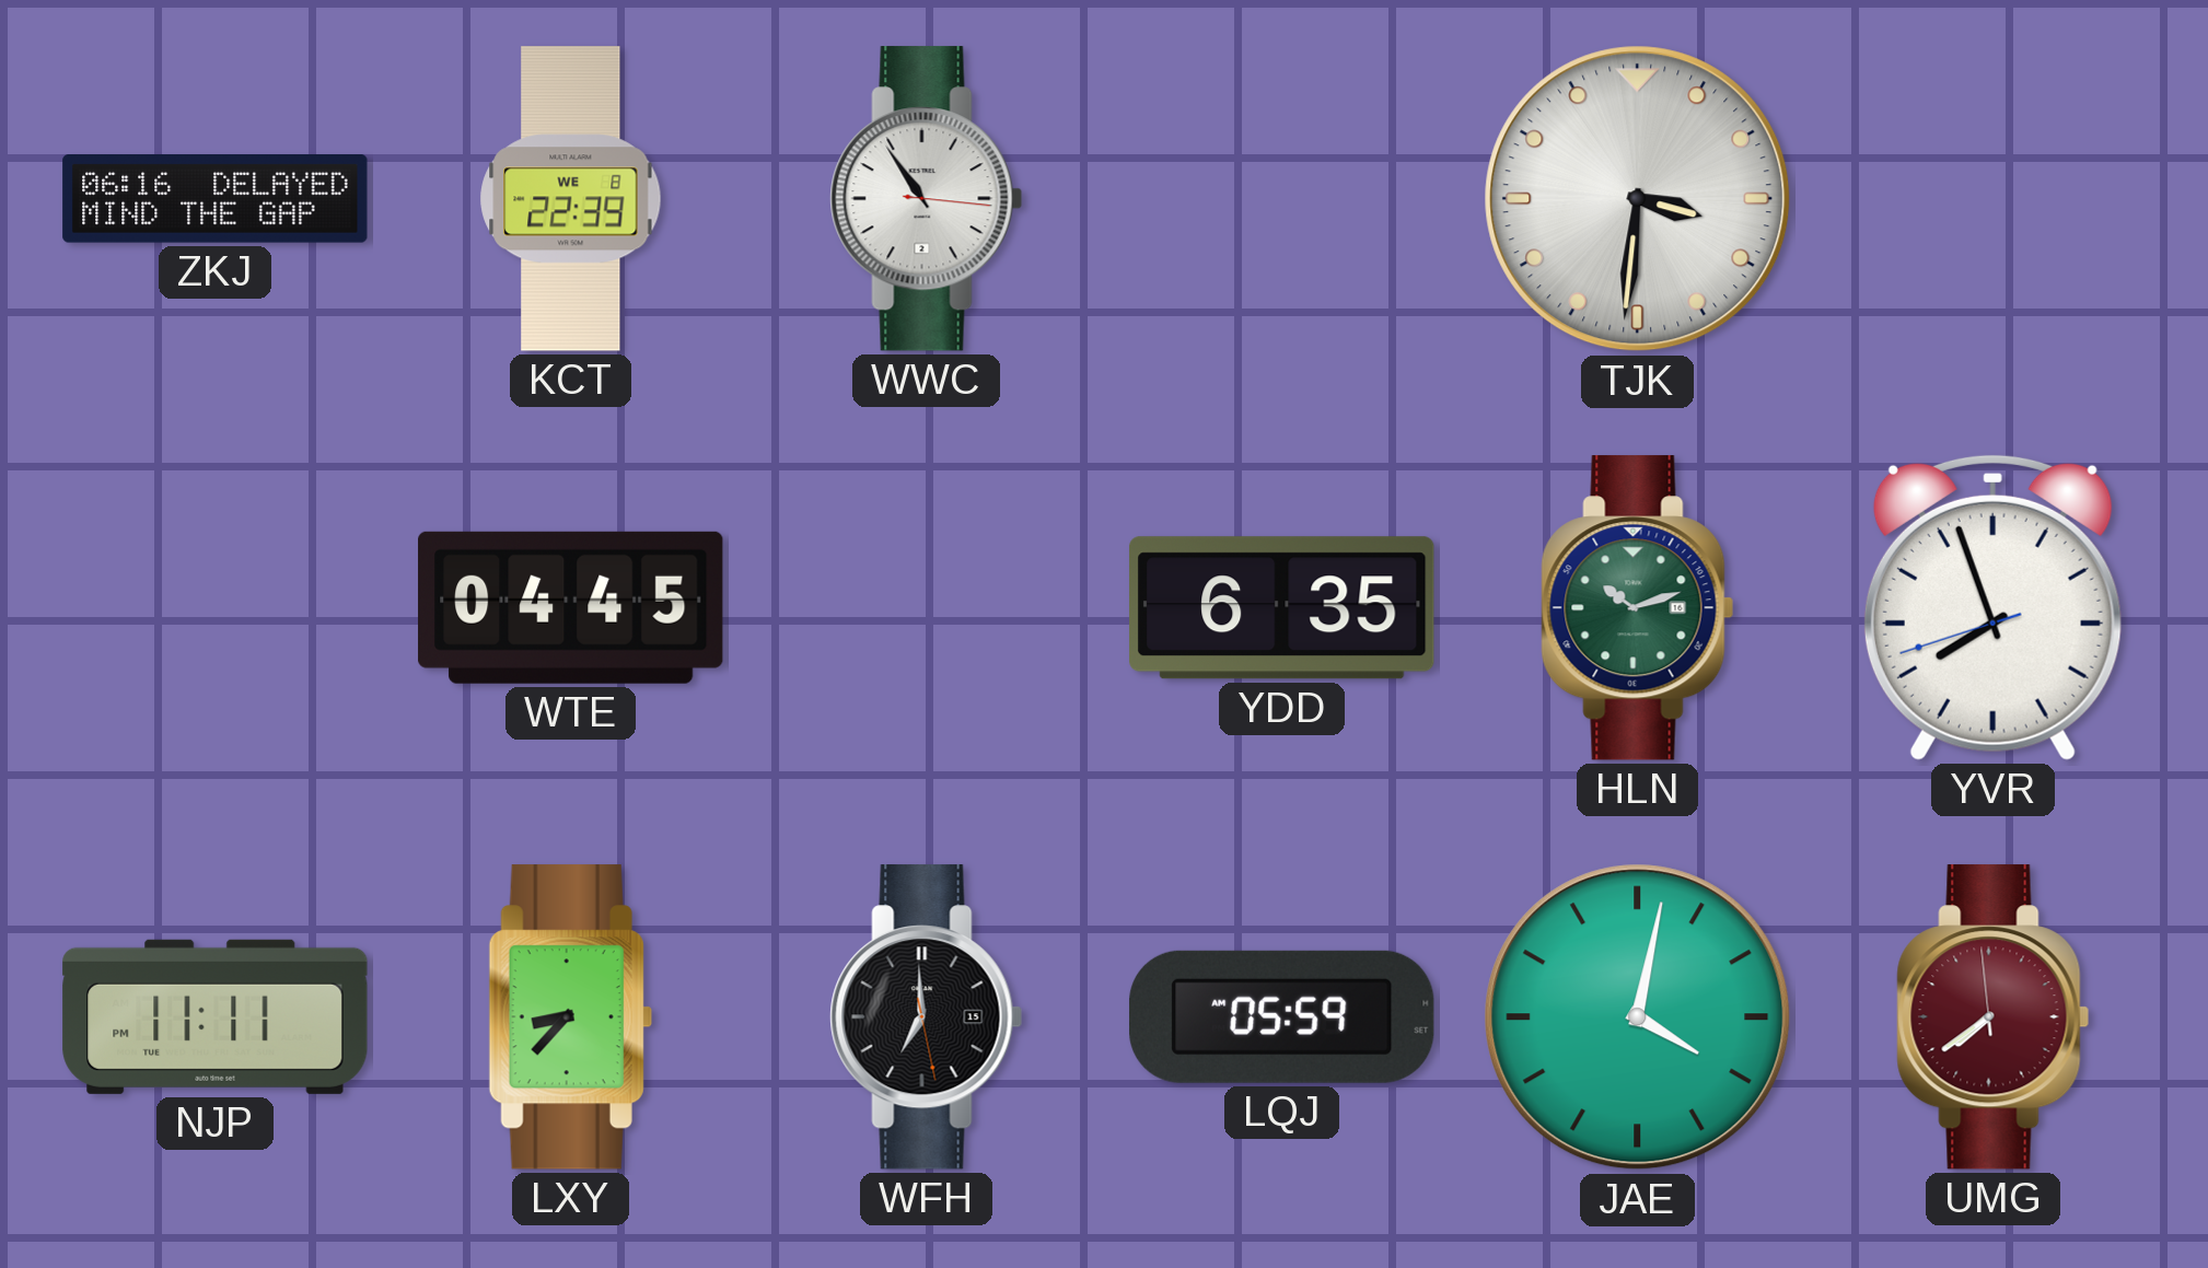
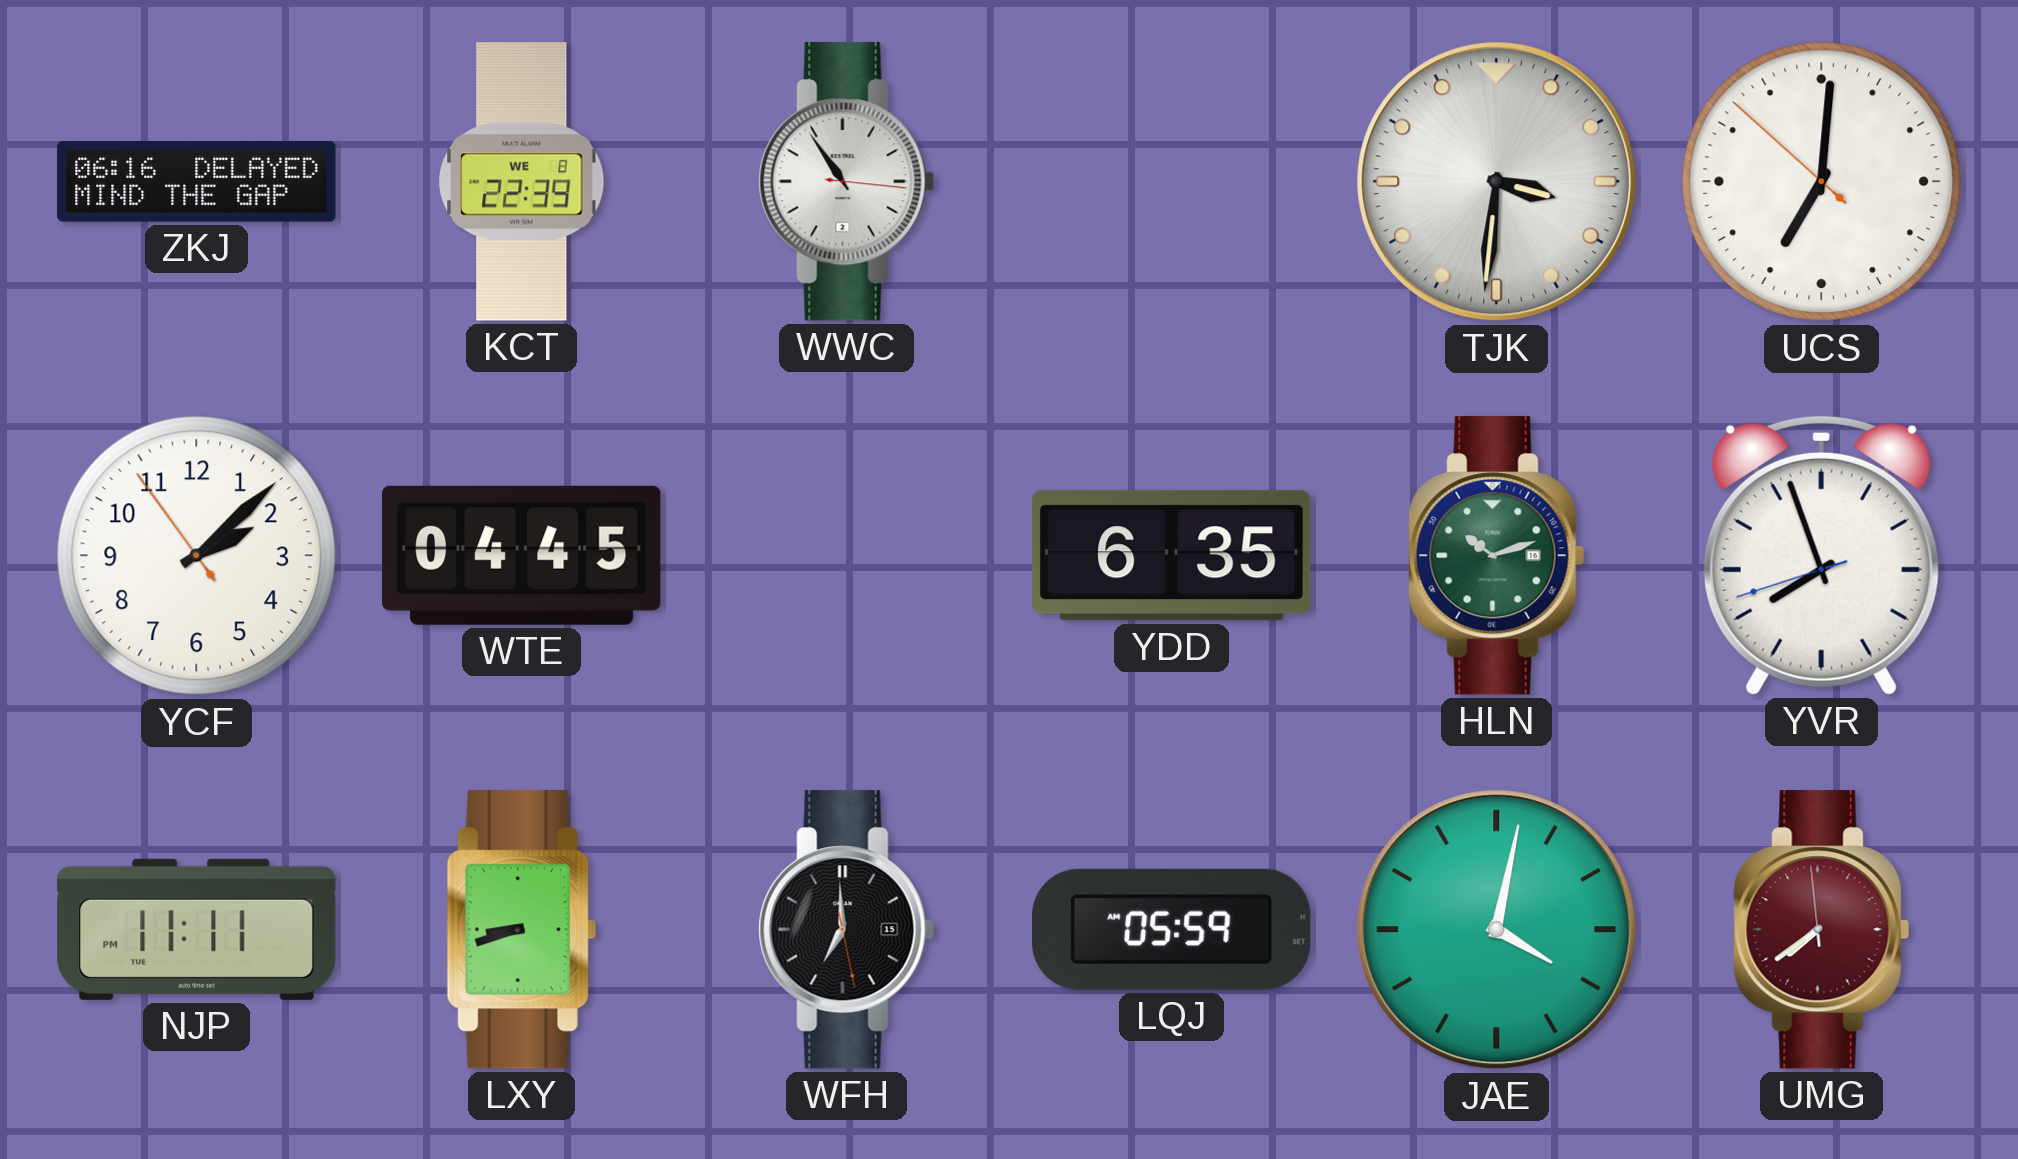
UCS: none -> 7:00
YCF: none -> 2:07
LXY: 8:37 -> 8:42
